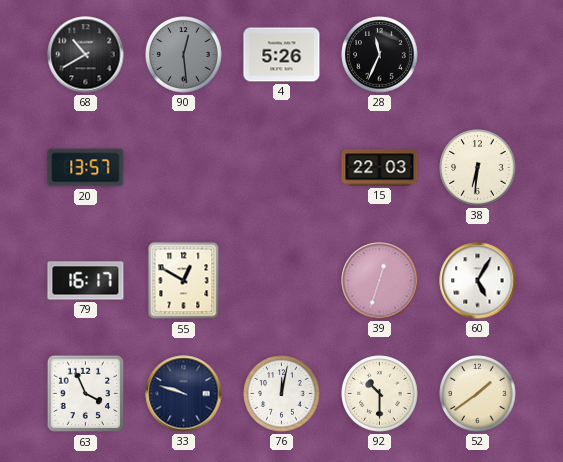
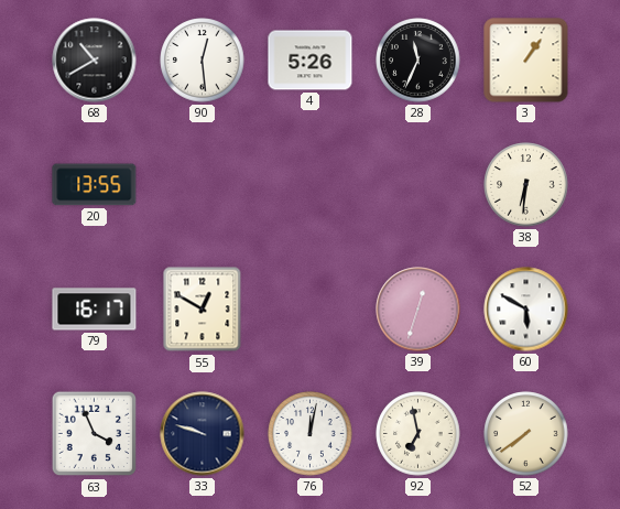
90 dial: grey -> white
3: none -> 1:06
20: 13:57 -> 13:55
15: 22:03 -> none
60: 5:05 -> 5:50
92: 10:30 -> 6:58
52: 1:39 -> 7:39
